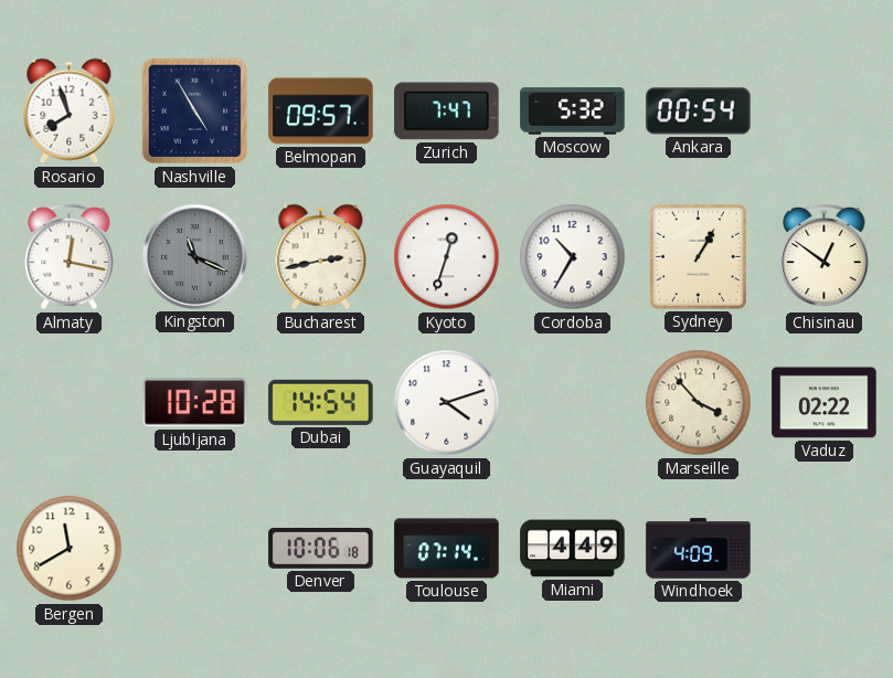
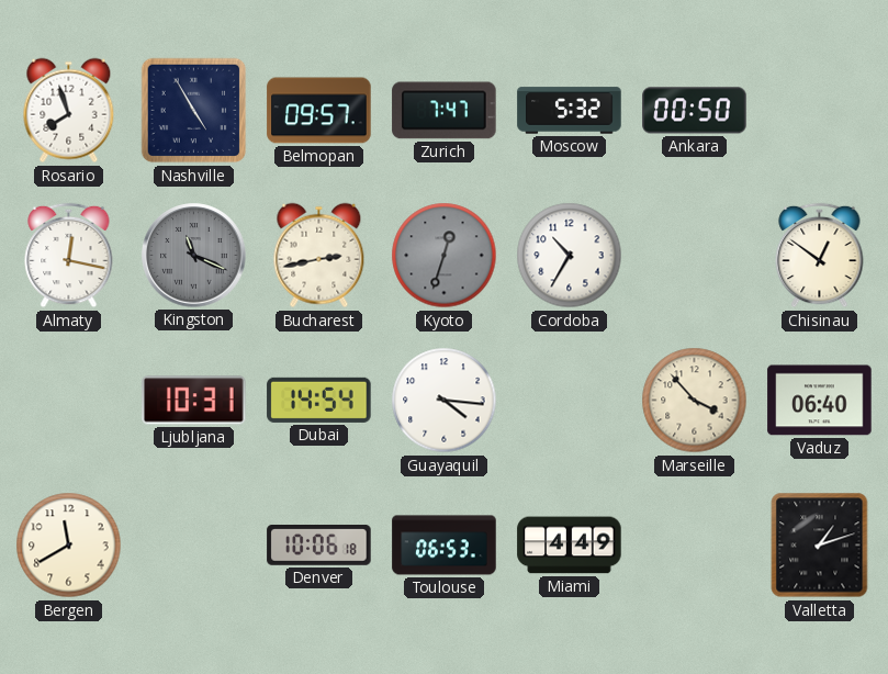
Ankara: 00:54 -> 00:50
Kyoto dial: white -> grey
Sydney: 1:05 -> none
Ljubljana: 10:28 -> 10:31
Guayaquil: 4:12 -> 4:16
Vaduz: 02:22 -> 06:40
Toulouse: 07:14 -> 06:53
Windhoek: 4:09 -> none
Valletta: none -> 1:12
